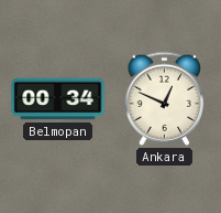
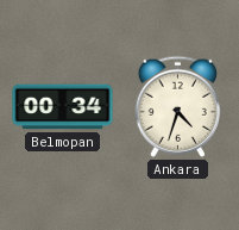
Ankara: 12:49 -> 4:33
